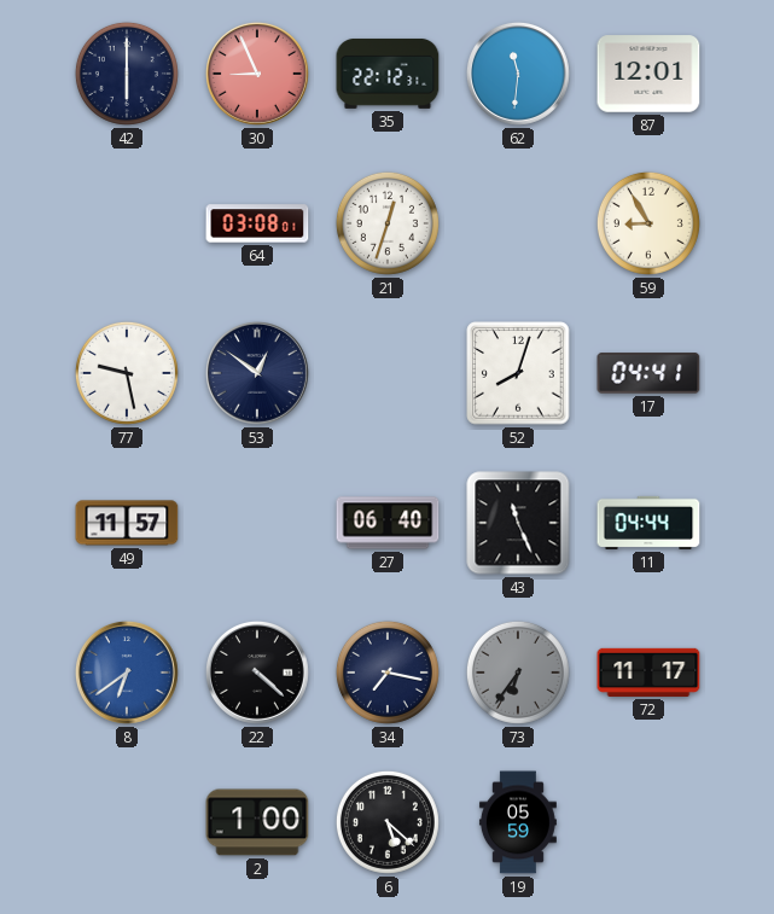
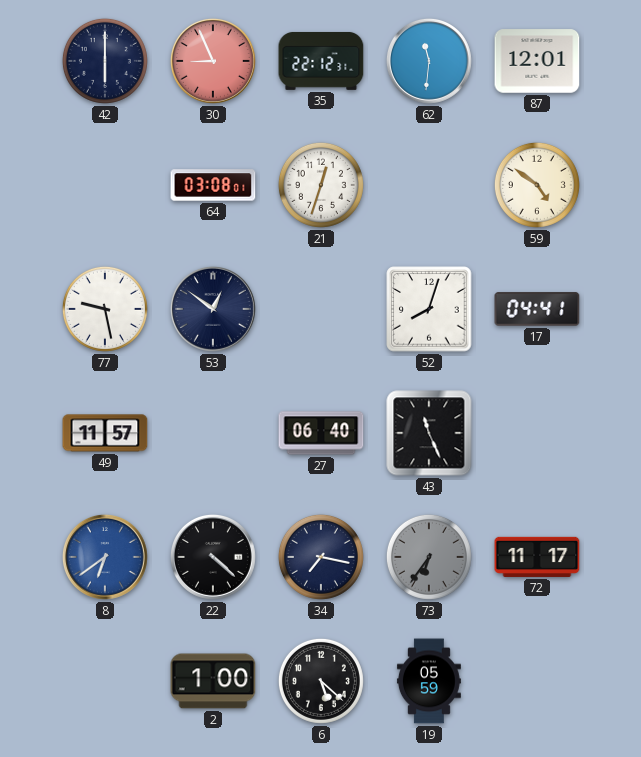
59: 8:55 -> 4:51
11: 04:44 -> none
